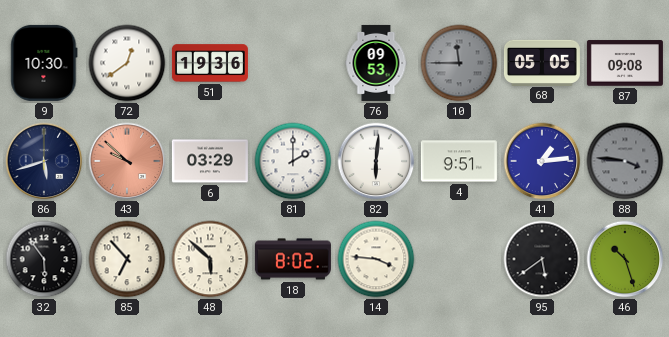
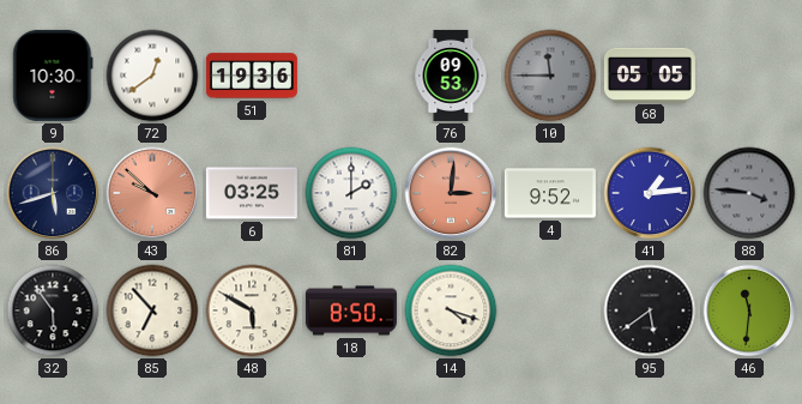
87: 09:08 -> none
6: 03:29 -> 03:25
82: 6:01 -> 3:01
82 dial: white -> salmon
4: 9:51 -> 9:52
48: 5:52 -> 5:50
18: 8:02 -> 8:50
14: 3:46 -> 4:18
46: 10:27 -> 11:31
